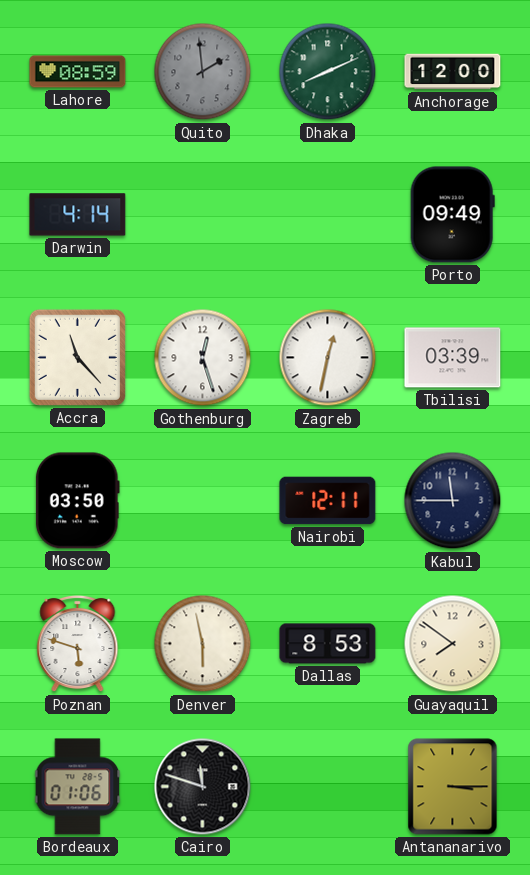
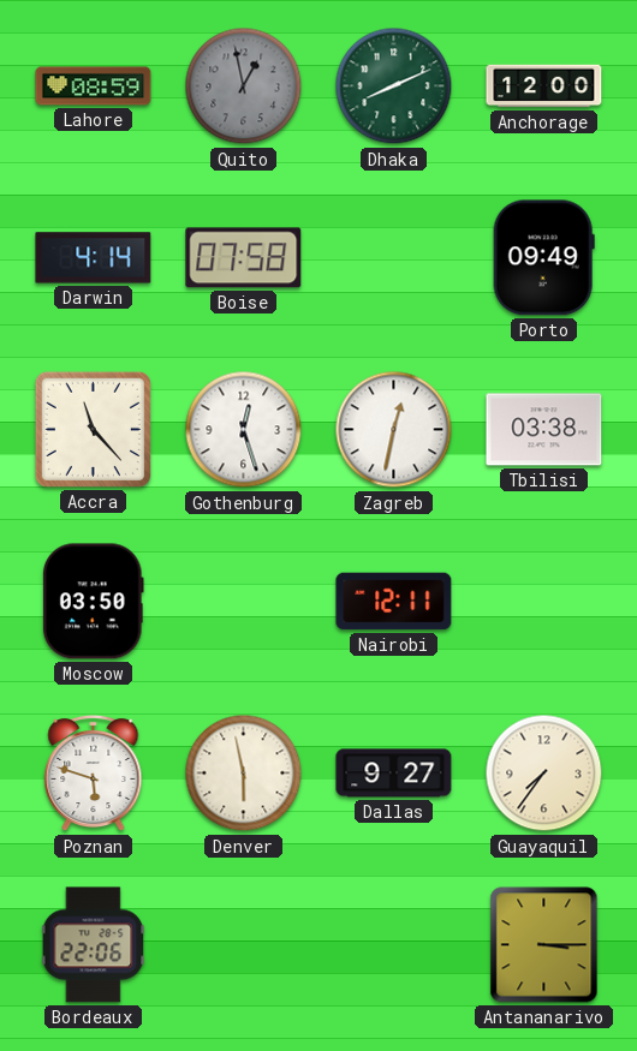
Quito: 1:59 -> 12:58
Boise: none -> 07:58
Tbilisi: 03:39 -> 03:38
Kabul: 11:45 -> none
Dallas: 8:53 -> 9:27
Guayaquil: 7:51 -> 7:36
Bordeaux: 01:06 -> 22:06
Cairo: 11:48 -> none
